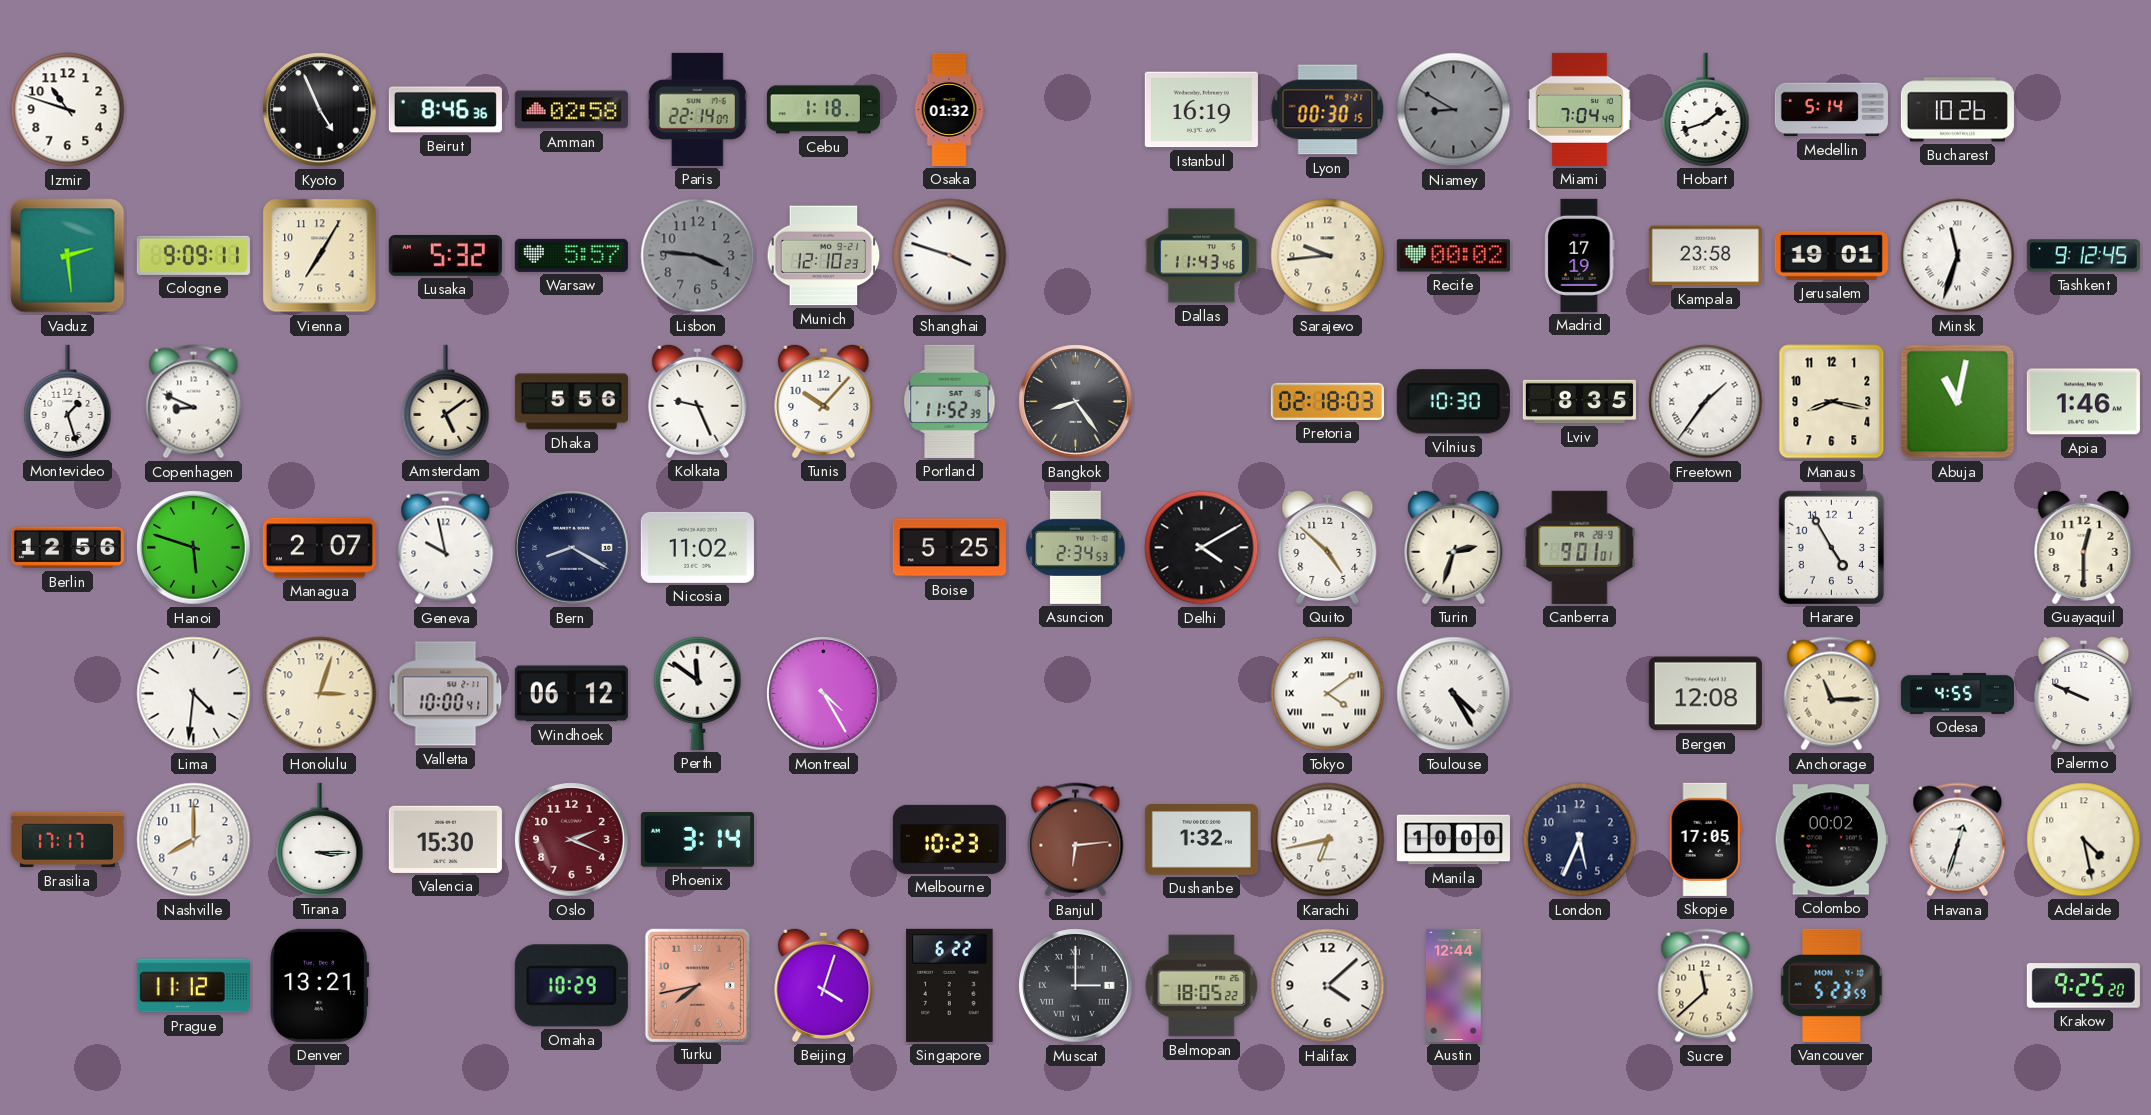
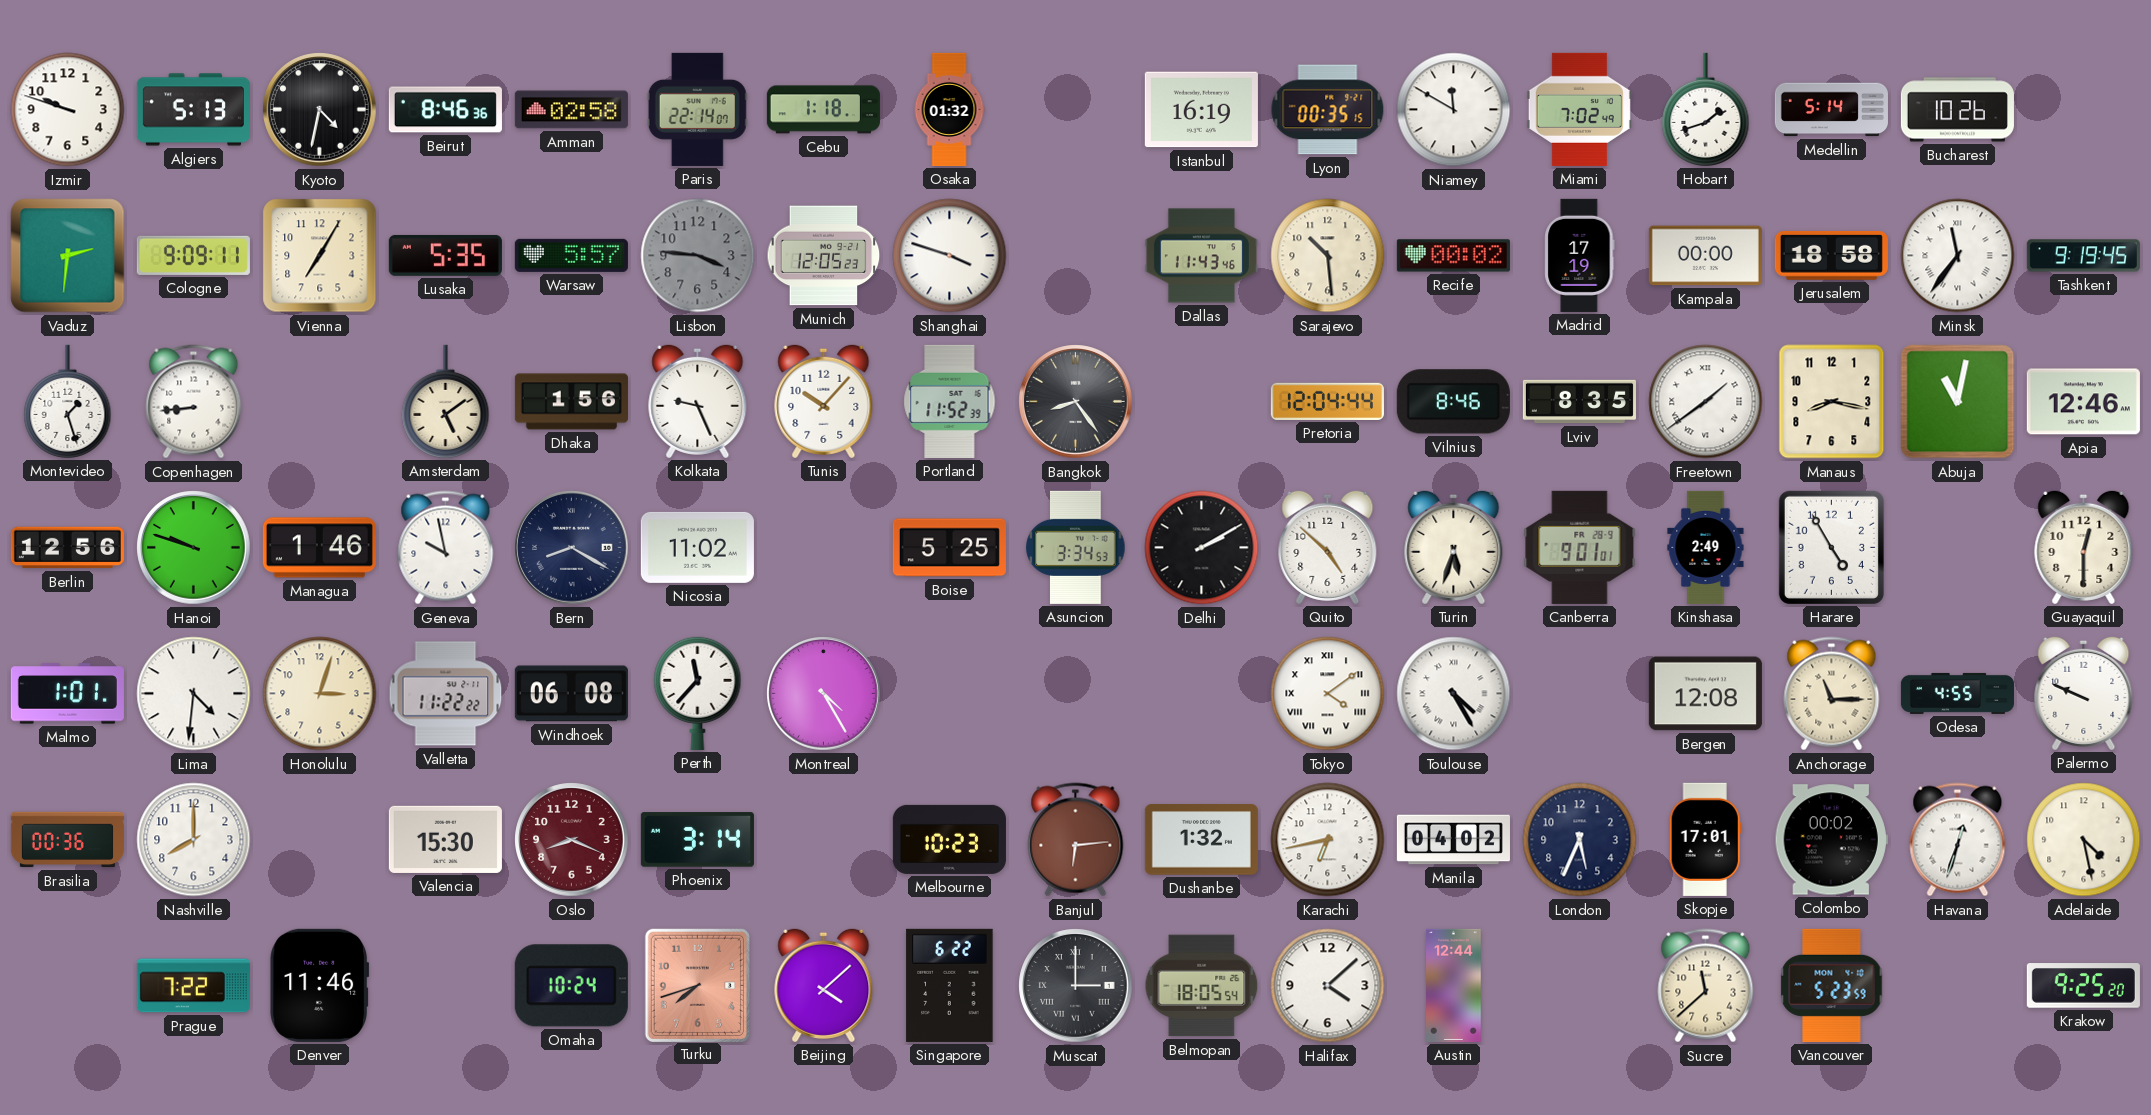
Izmir: 10:48 -> 9:48
Algiers: none -> 5:13
Kyoto: 4:56 -> 4:32
Lyon: 00:30 -> 00:35
Niamey: 8:50 -> 11:50
Niamey dial: grey -> white
Miami: 7:04 -> 7:02
Vaduz: 2:29 -> 2:31
Lusaka: 5:32 -> 5:35
Munich: 12:10 -> 12:05
Sarajevo: 9:44 -> 10:29
Kampala: 23:58 -> 00:00
Jerusalem: 19:01 -> 18:58
Minsk: 11:33 -> 11:36
Tashkent: 9:12 -> 9:19
Copenhagen: 8:49 -> 8:44
Dhaka: 5:56 -> 1:56
Pretoria: 02:18 -> 12:04
Vilnius: 10:30 -> 8:46
Freetown: 1:36 -> 1:39
Apia: 1:46 -> 12:46
Hanoi: 5:48 -> 9:48
Managua: 2:07 -> 1:46
Asuncion: 2:34 -> 3:34
Delhi: 4:10 -> 2:10
Turin: 2:33 -> 5:33
Kinshasa: none -> 2:49
Malmo: none -> 1:01
Valletta: 10:00 -> 11:22
Windhoek: 06:12 -> 06:08
Perth: 11:51 -> 11:37
Brasilia: 17:17 -> 00:36
Tirana: 3:15 -> none
Oslo: 2:19 -> 8:19
Manila: 10:00 -> 04:02
Skopje: 17:05 -> 17:01
Prague: 11:12 -> 7:22
Denver: 13:21 -> 11:46
Omaha: 10:29 -> 10:24
Turku: 7:43 -> 7:42
Beijing: 4:03 -> 4:08
Belmopan: 18:05:22 -> 18:05:54
